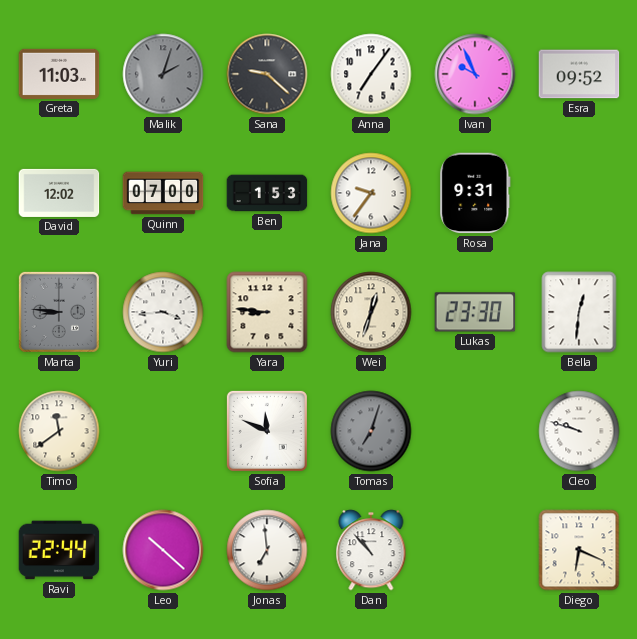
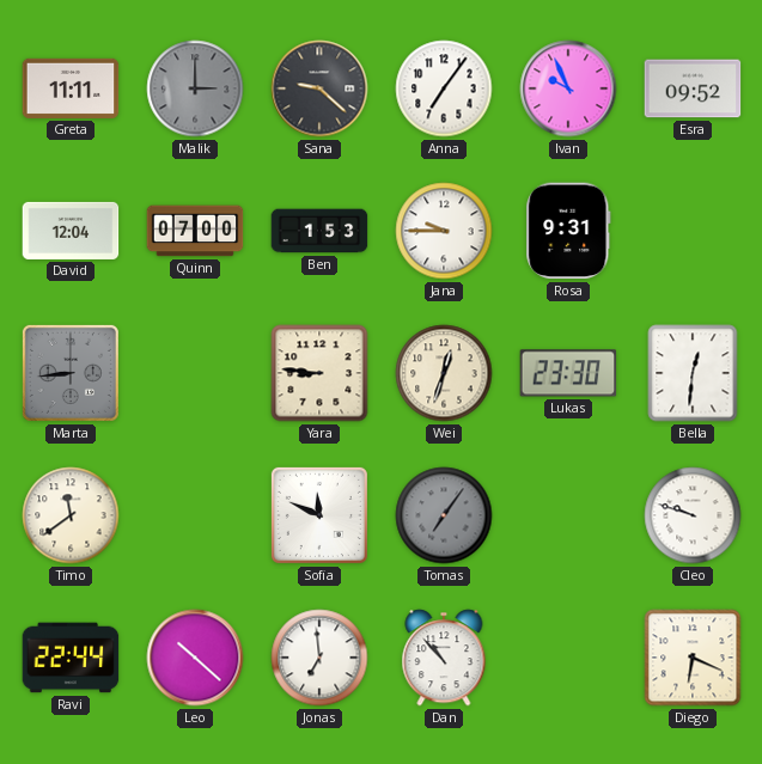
Greta: 11:03 -> 11:11
Malik: 2:03 -> 3:00
David: 12:02 -> 12:04
Jana: 9:36 -> 9:45
Marta: 8:46 -> 8:44
Yuri: 3:44 -> none
Tomas: 7:03 -> 7:06
